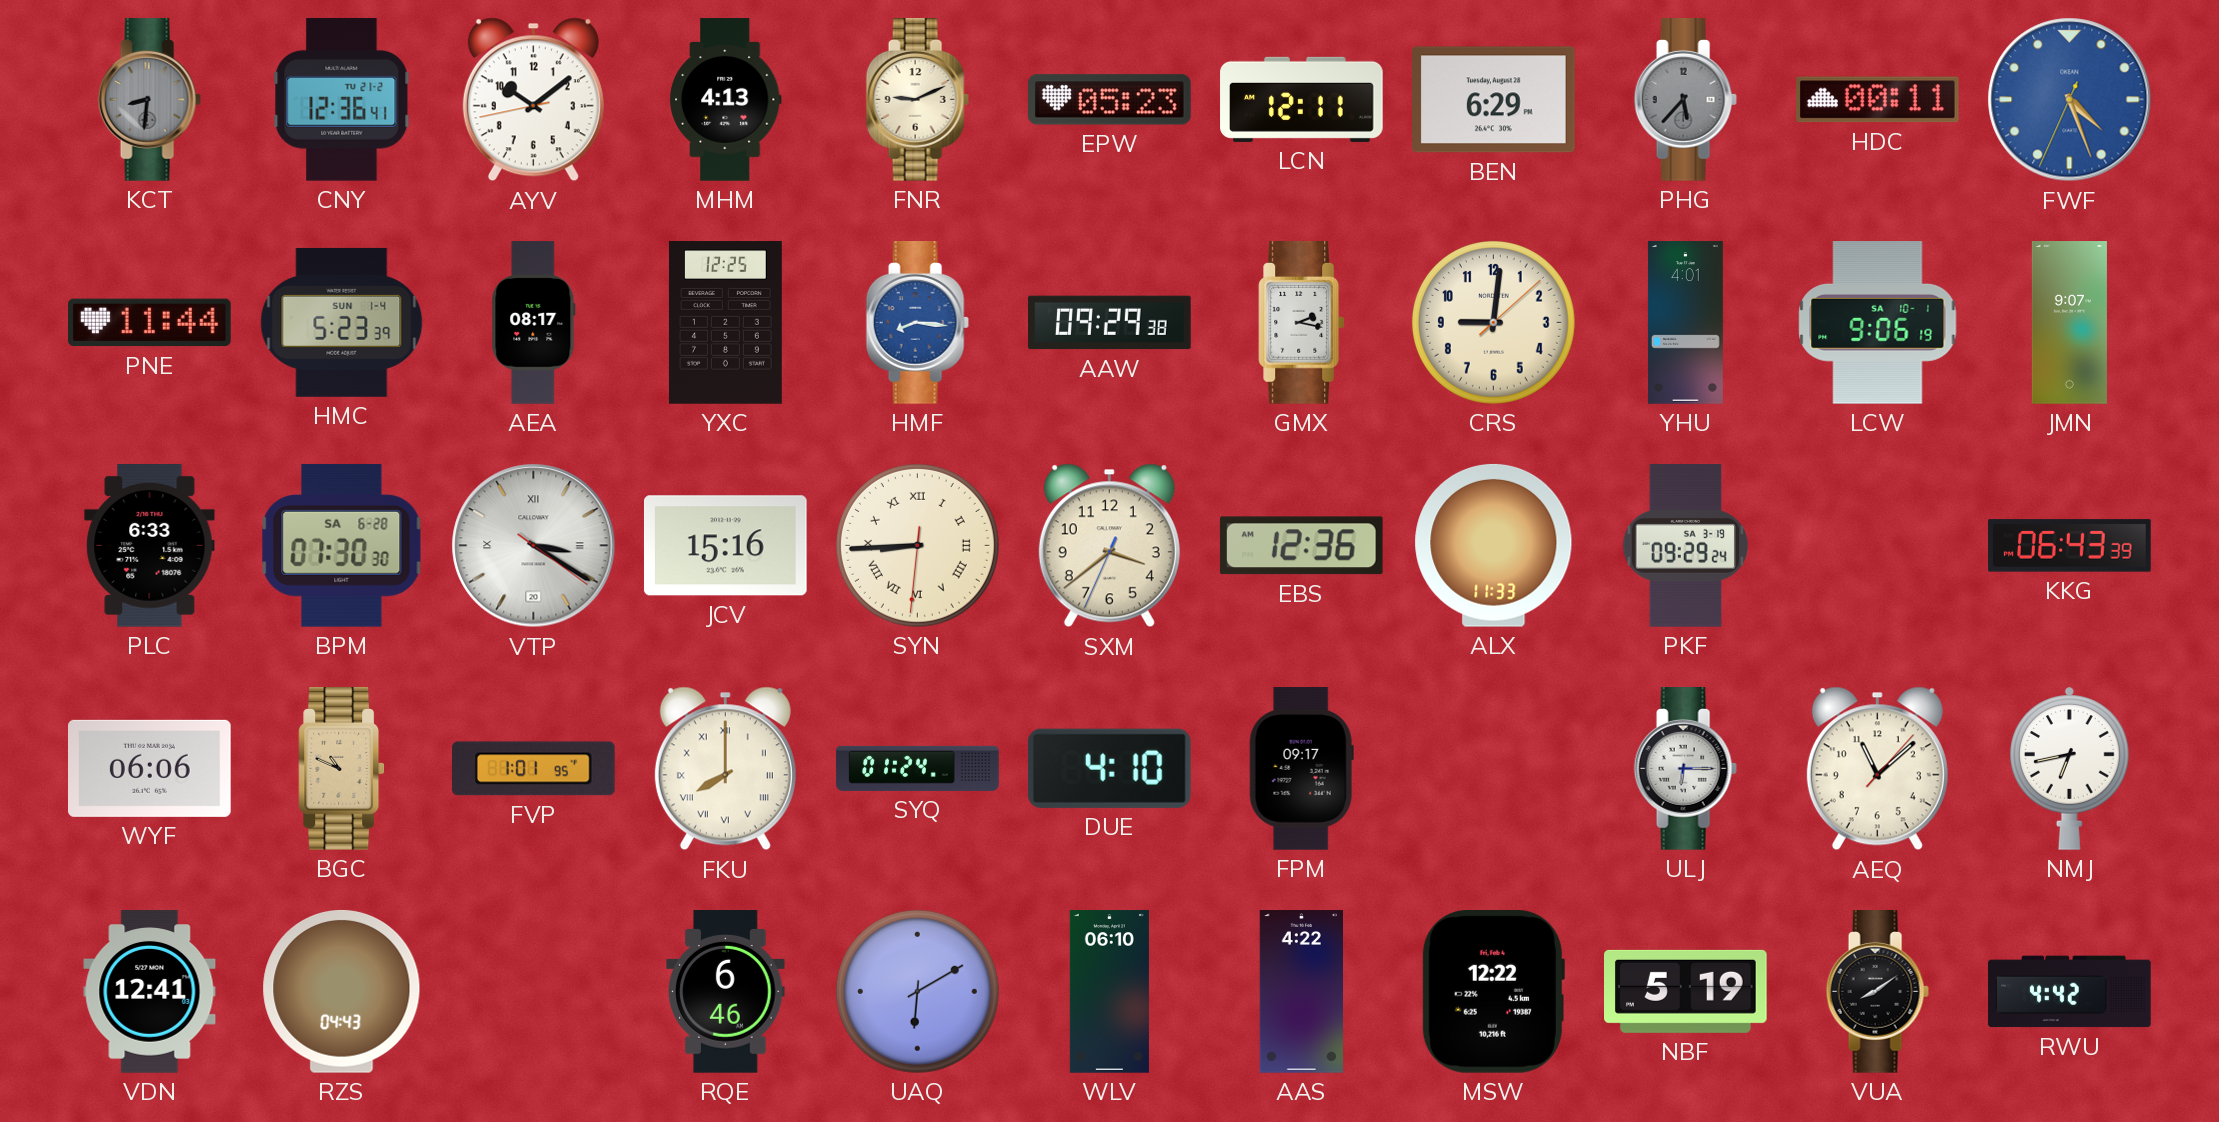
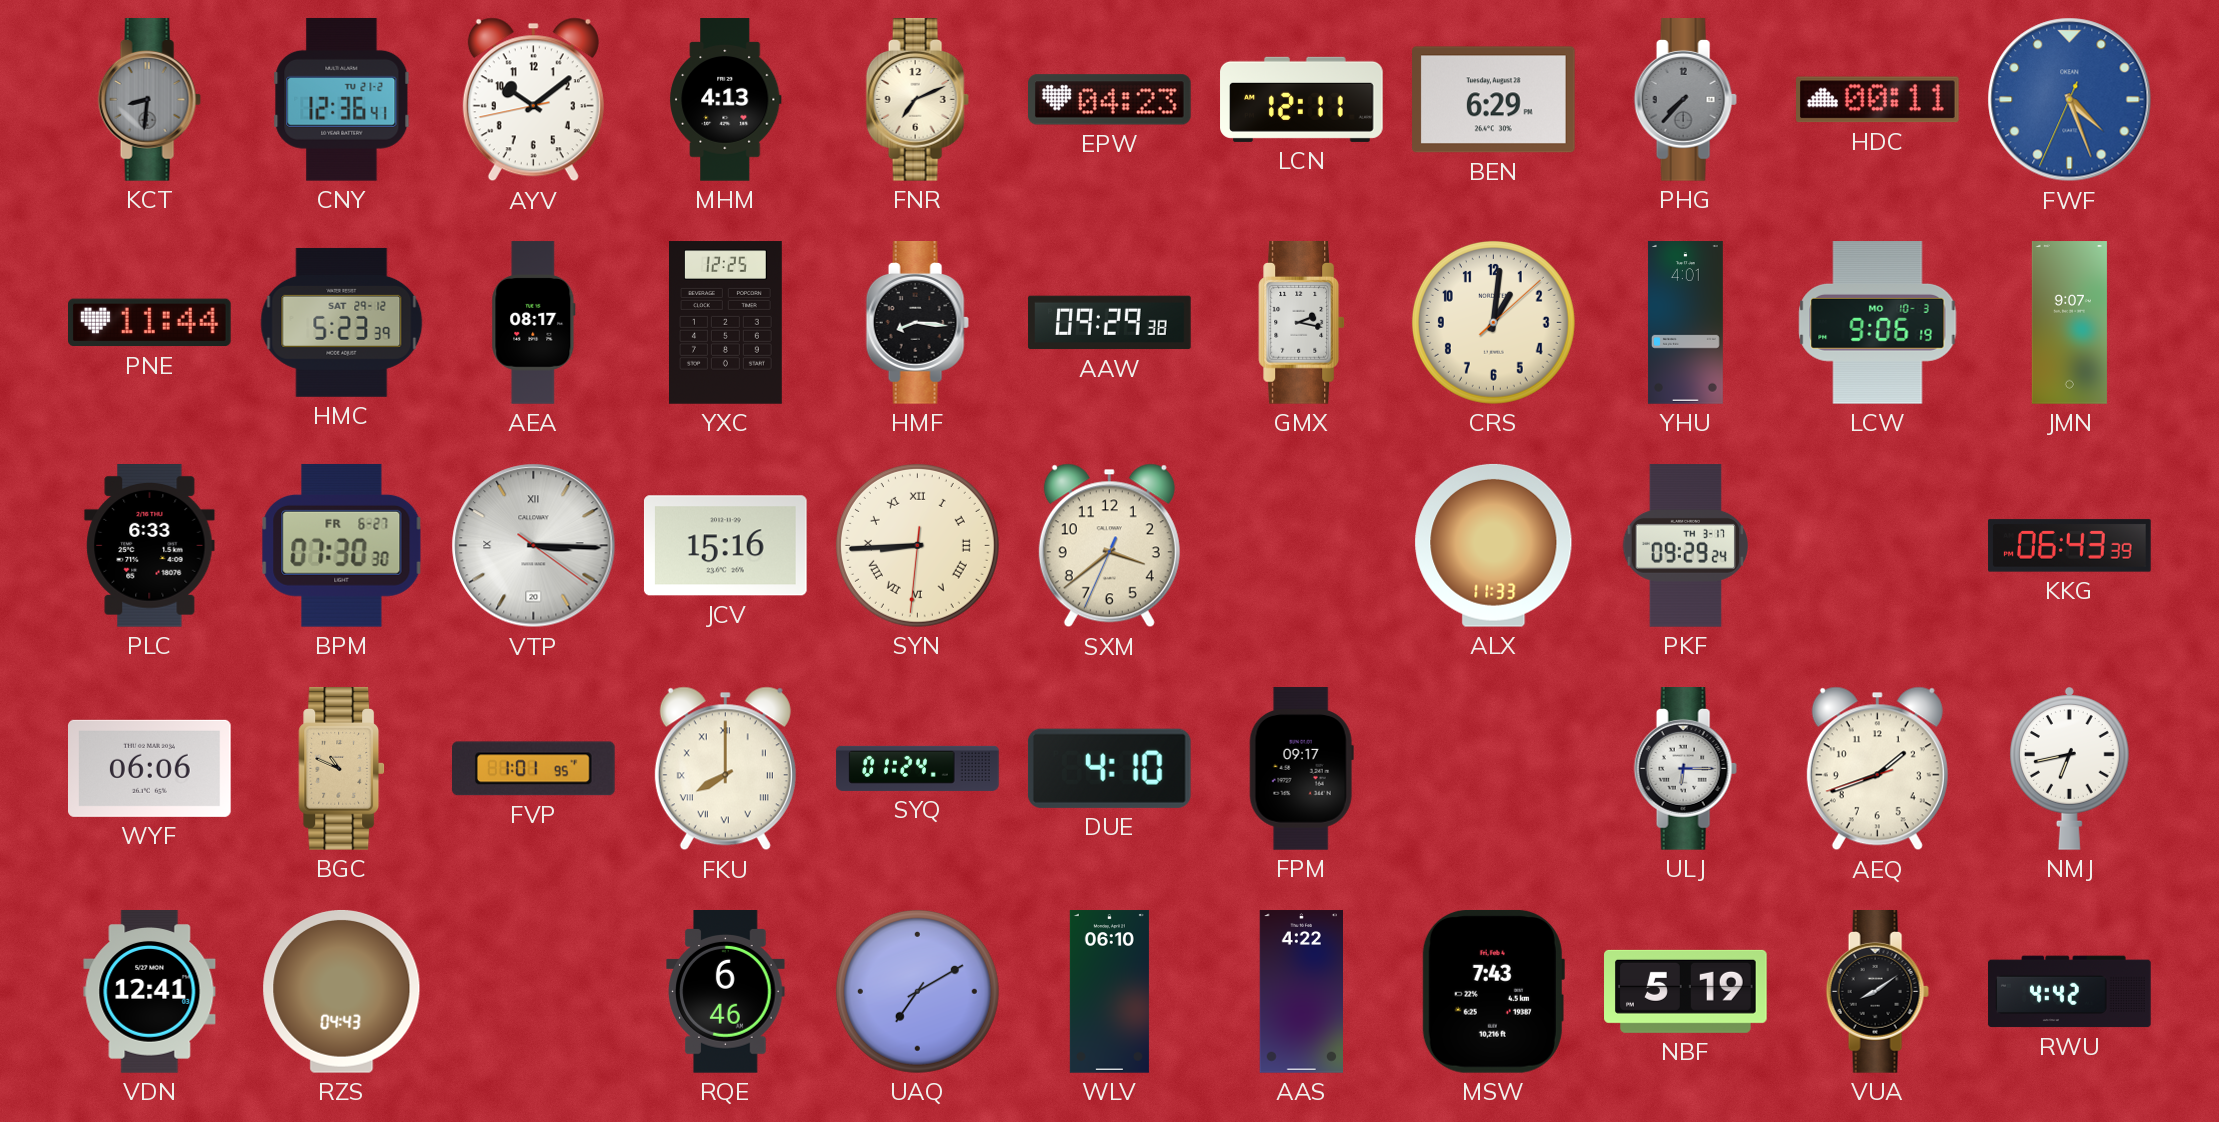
FNR: 9:11 -> 7:11
EPW: 05:23 -> 04:23
PHG: 5:37 -> 7:37
HMC date: SUN 1-4 -> SAT 29-12
HMF dial: blue -> black
CRS: 9:01 -> 1:01
LCW date: SA 10-1 -> MO 10-3
BPM date: SA 6-28 -> FR 6-27
VTP: 3:20 -> 3:15
EBS: 12:36 -> none
PKF date: SA 3-19 -> TH 3-17
AEQ: 11:08 -> 1:41
UAQ: 6:10 -> 7:10
MSW: 12:22 -> 7:43
